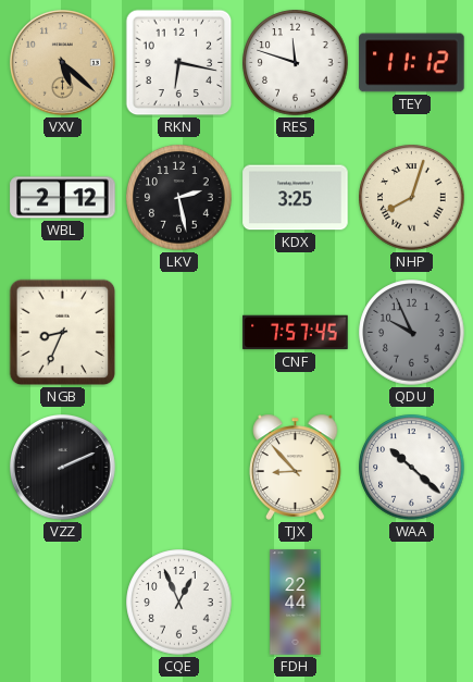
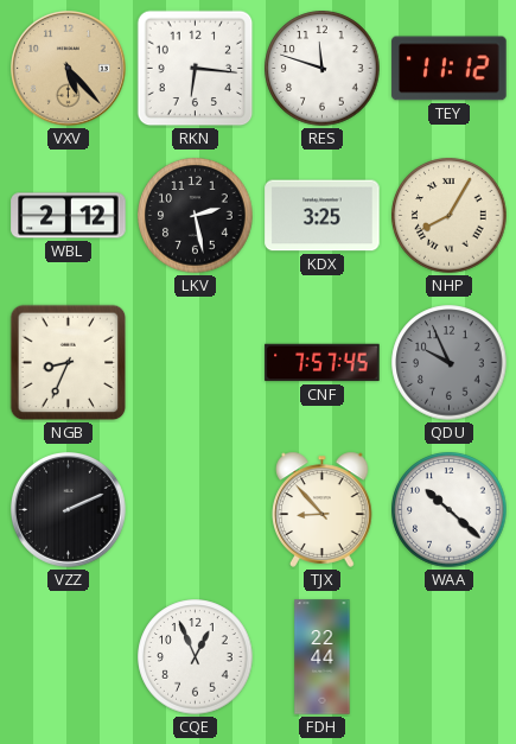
VXV: 5:22 -> 5:23
RKN: 6:17 -> 6:16
NHP: 8:03 -> 8:05
